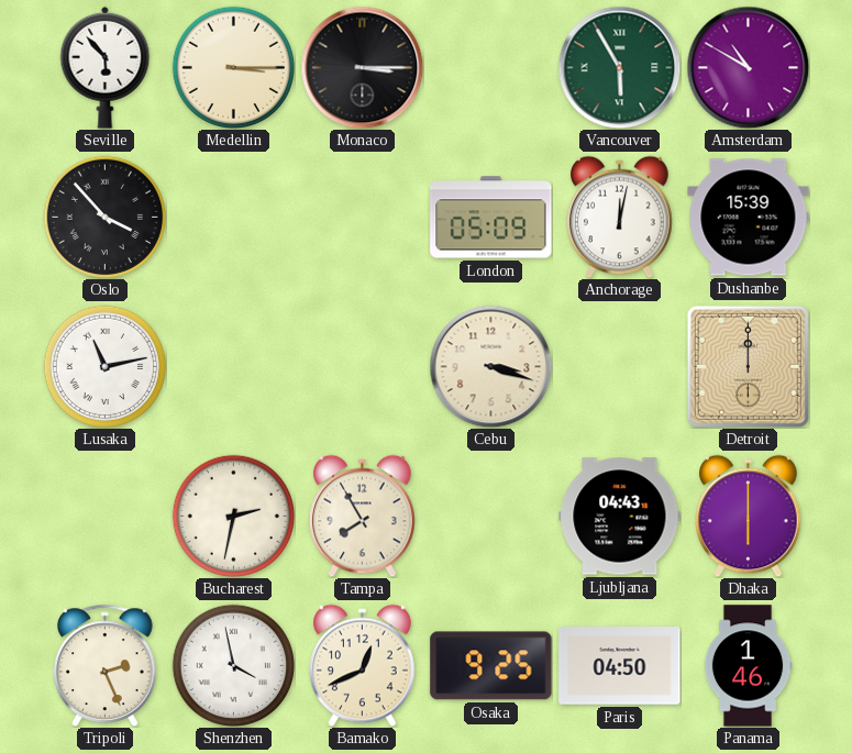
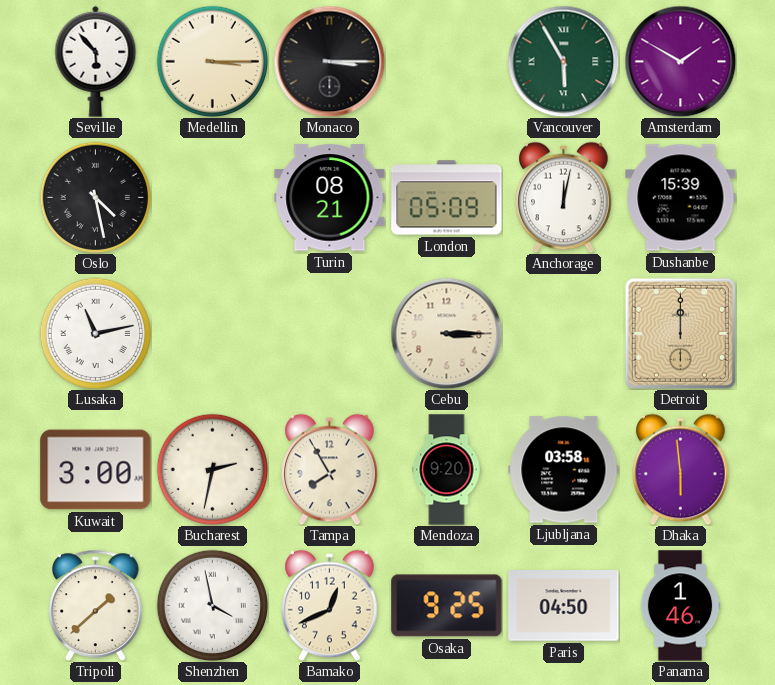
Amsterdam: 10:50 -> 1:50
Oslo: 3:53 -> 4:28
Turin: none -> 08:21
Cebu: 3:18 -> 3:15
Kuwait: none -> 3:00
Mendoza: none -> 9:20
Ljubljana: 04:43 -> 03:58
Dhaka: 6:00 -> 5:59
Tripoli: 2:26 -> 1:38
